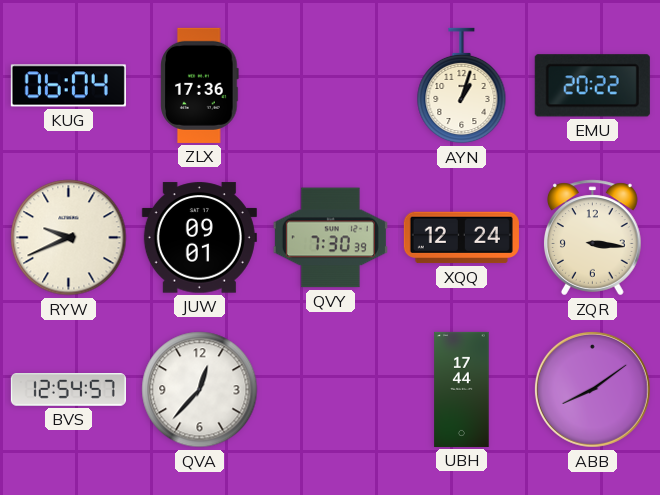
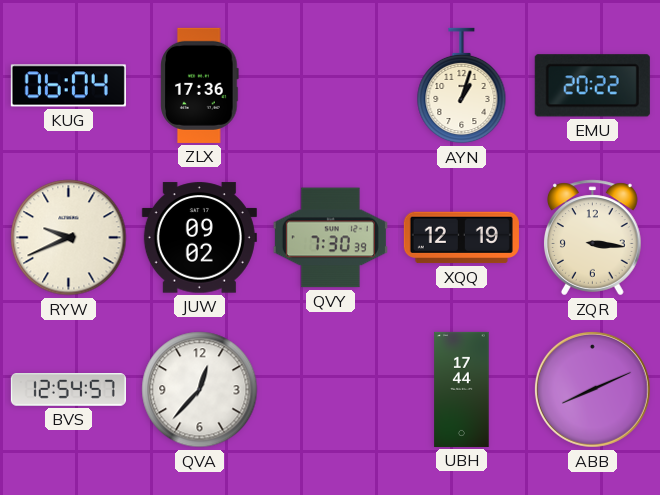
JUW: 09:01 -> 09:02
XQQ: 12:24 -> 12:19
ABB: 8:09 -> 8:11
